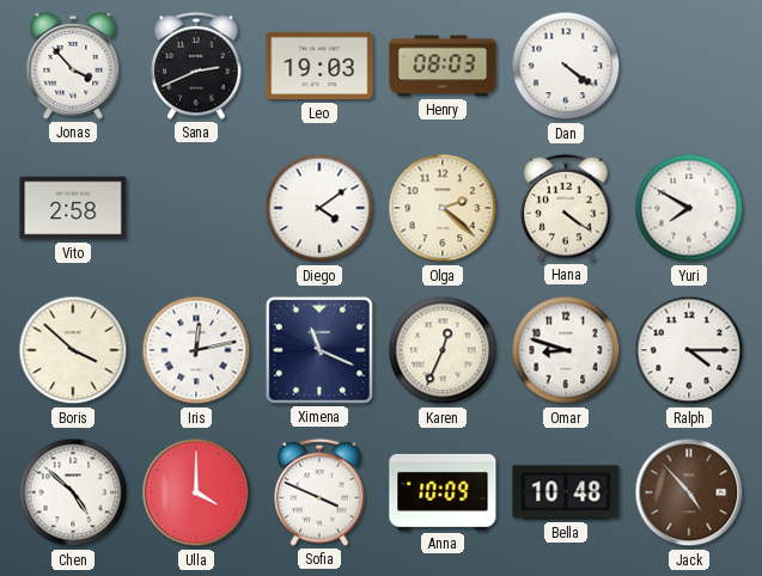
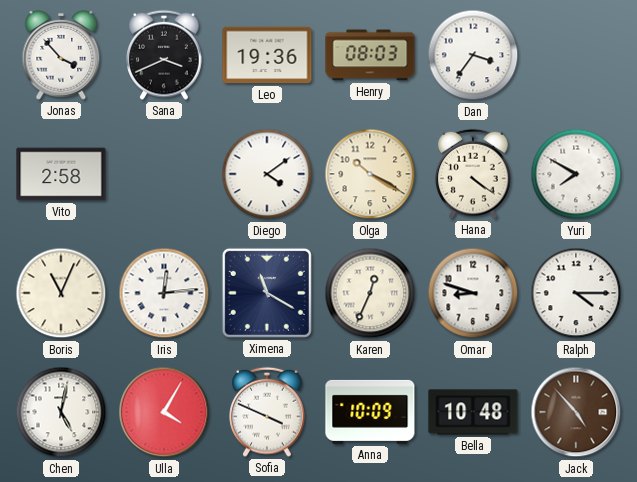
Sana: 2:41 -> 3:41
Leo: 19:03 -> 19:36
Dan: 4:21 -> 3:36
Olga: 2:22 -> 10:20
Boris: 3:52 -> 11:04
Iris: 12:13 -> 12:14
Ximena: 11:19 -> 11:20
Chen: 4:52 -> 5:02
Ulla: 4:00 -> 4:05
